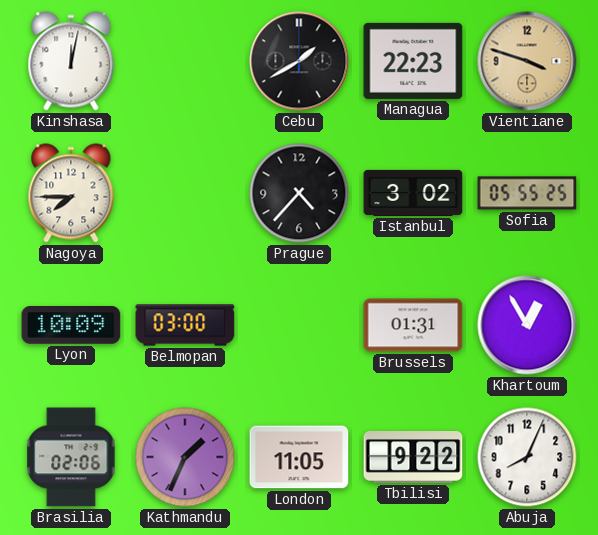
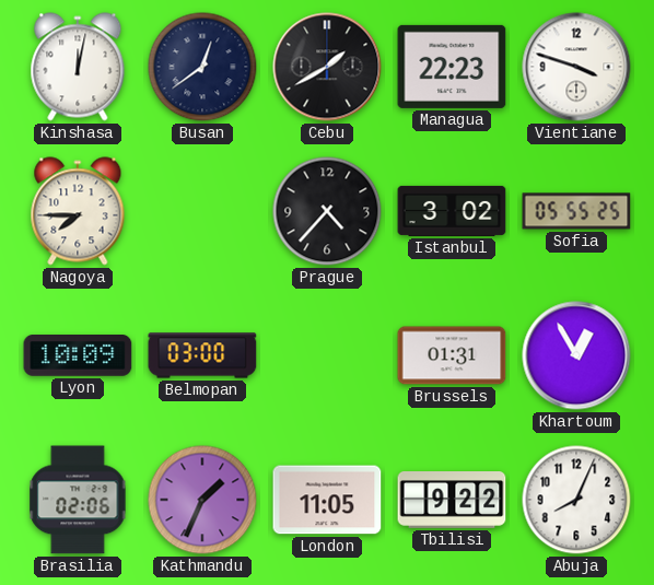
Busan: none -> 12:39
Vientiane dial: champagne -> white
